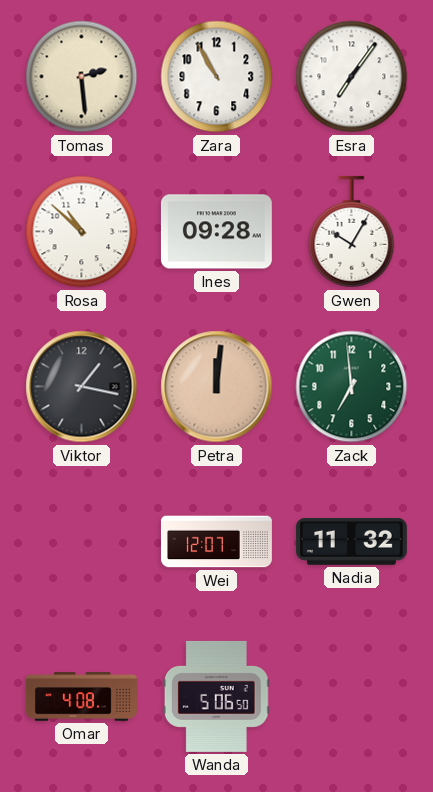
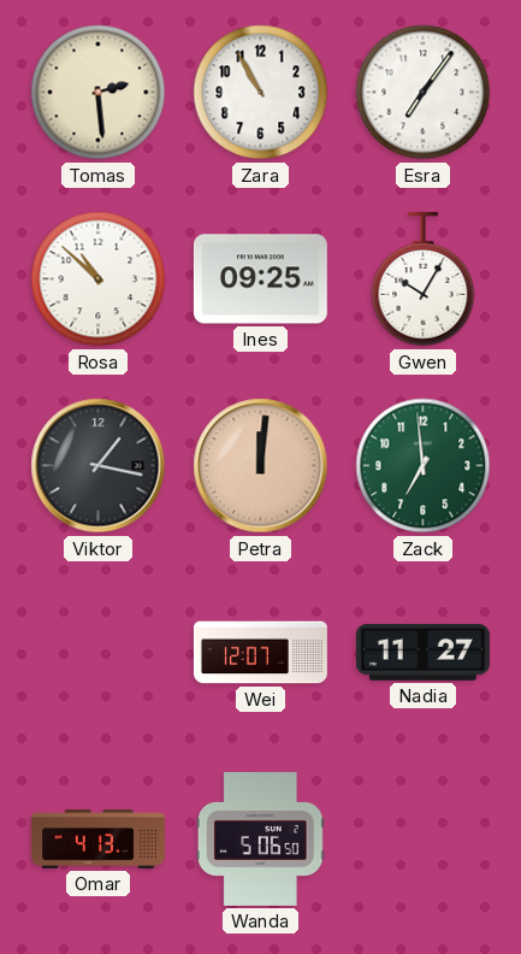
Ines: 09:28 -> 09:25
Nadia: 11:32 -> 11:27
Omar: 4:08 -> 4:13
